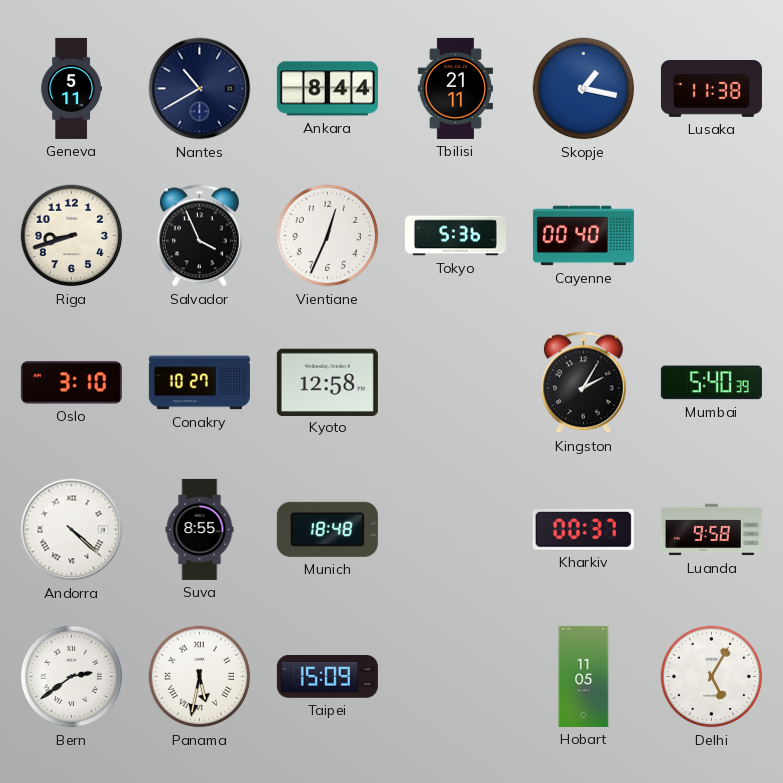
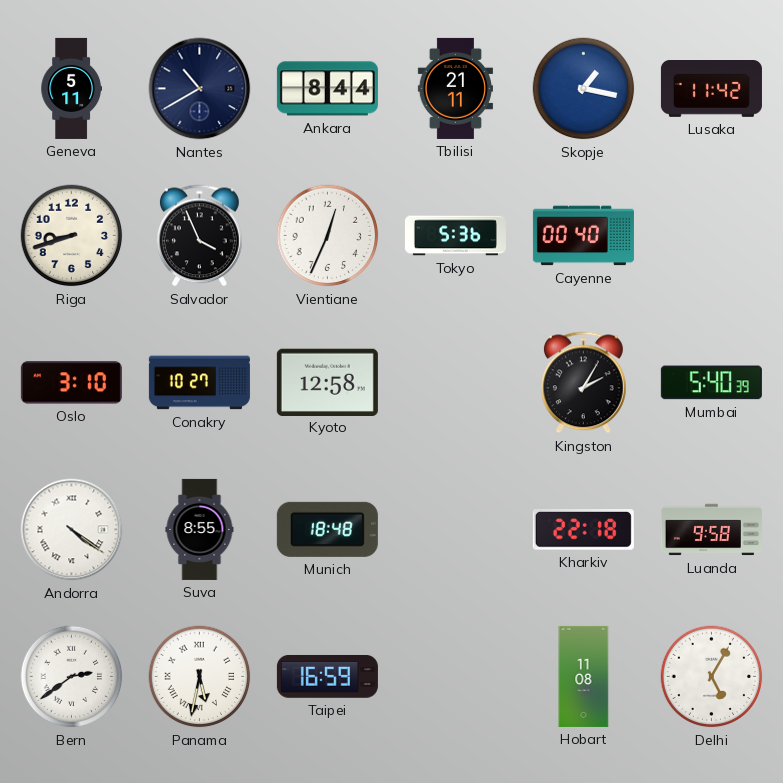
Lusaka: 11:38 -> 11:42
Andorra: 4:22 -> 4:21
Kharkiv: 00:37 -> 22:18
Taipei: 15:09 -> 16:59
Hobart: 11:05 -> 11:08
